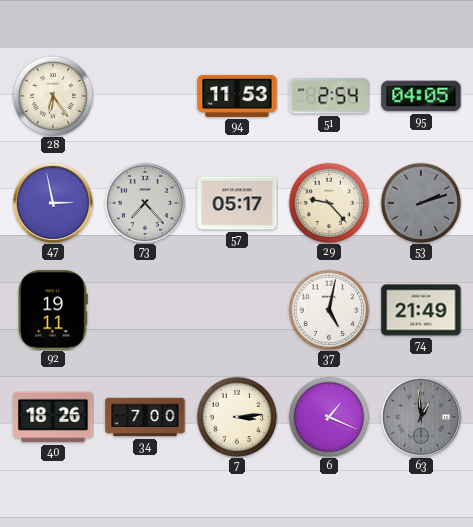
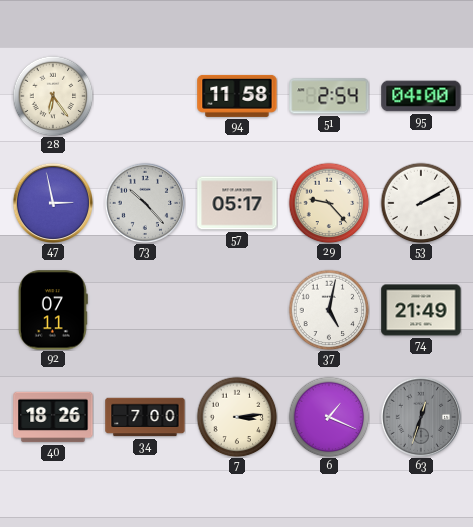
94: 11:53 -> 11:58
95: 04:05 -> 04:00
73: 7:23 -> 10:23
53: 2:12 -> 2:10
53 dial: grey -> white
92: 19:11 -> 07:11
63: 12:59 -> 12:33
